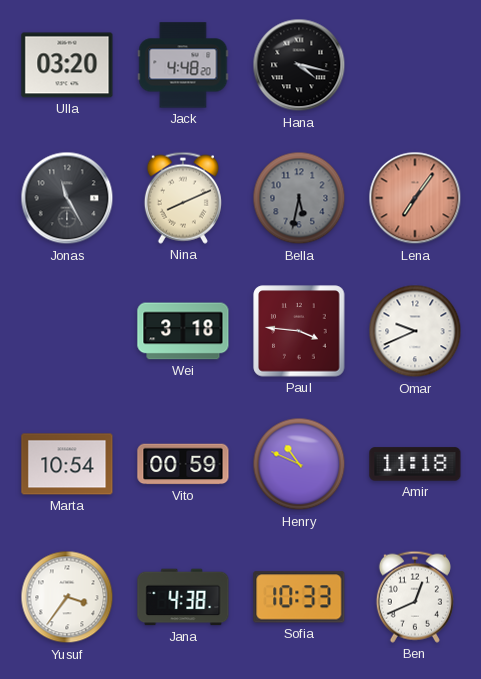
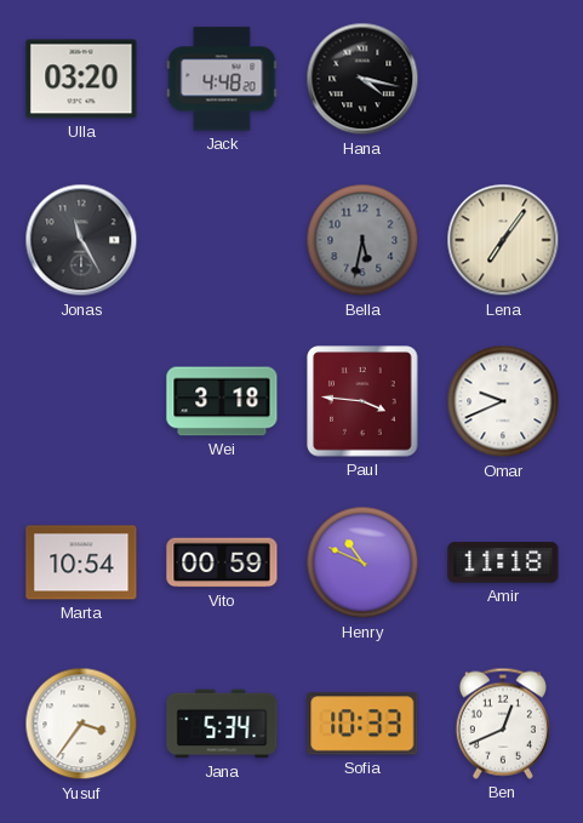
Nina: 8:11 -> none
Lena dial: salmon -> cream
Jana: 4:38 -> 5:34
